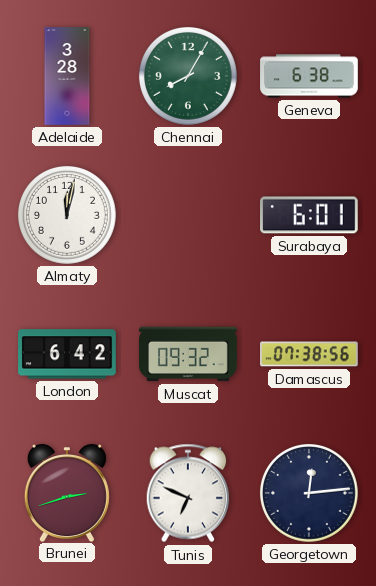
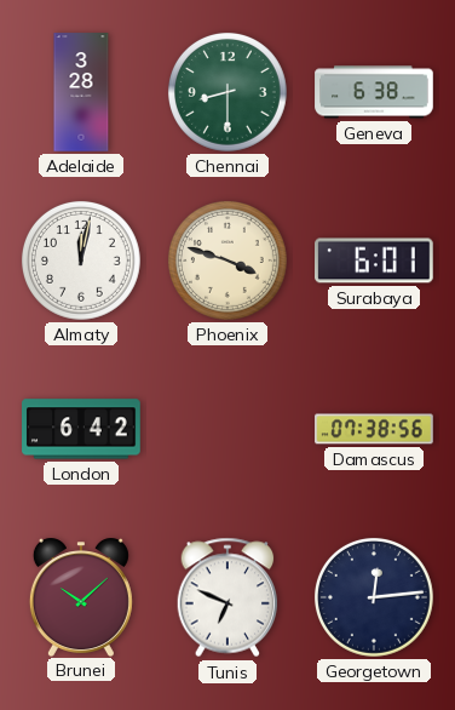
Chennai: 8:05 -> 8:30
Phoenix: none -> 3:48
Muscat: 09:32 -> none
Brunei: 2:42 -> 10:08
